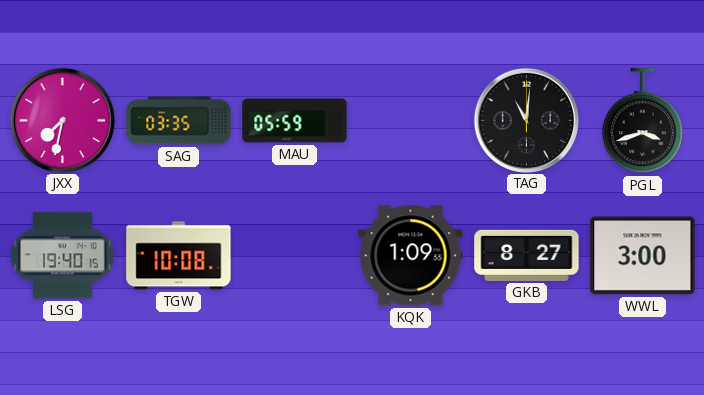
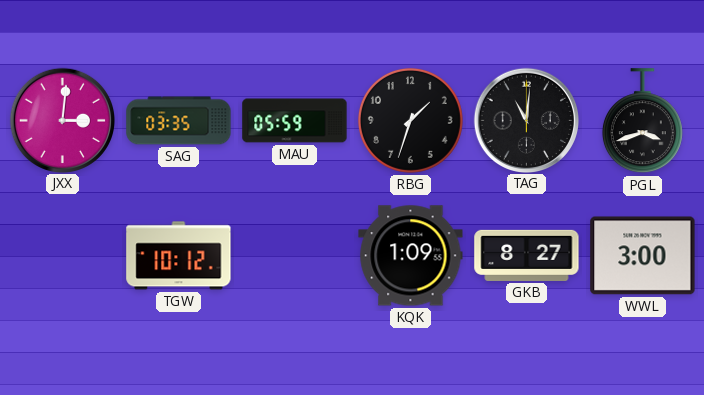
JXX: 7:32 -> 3:01
RBG: none -> 1:33
LSG: 19:40 -> none
TGW: 10:08 -> 10:12
